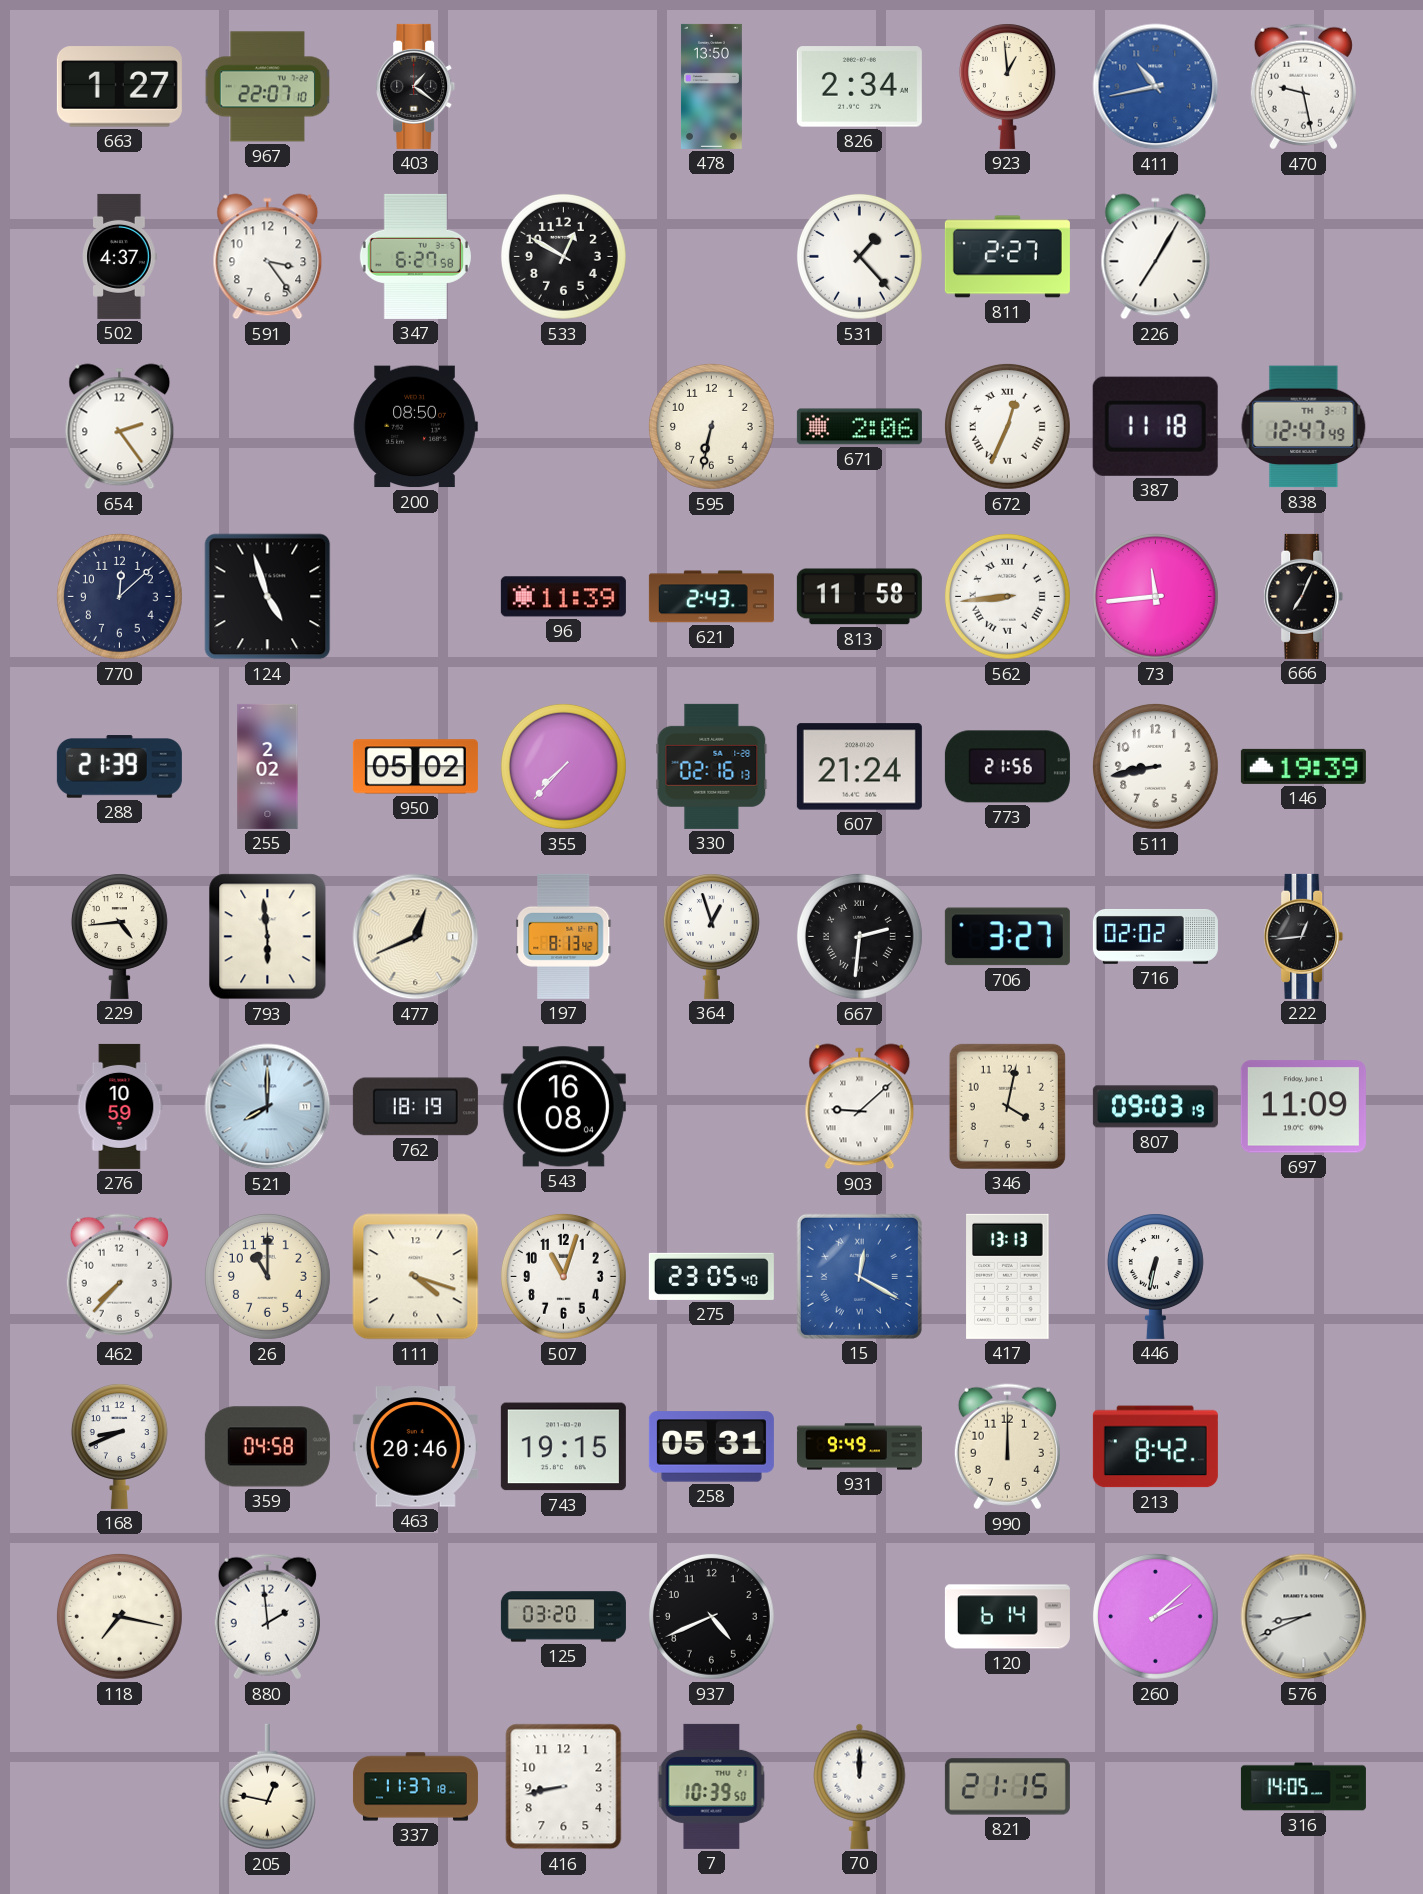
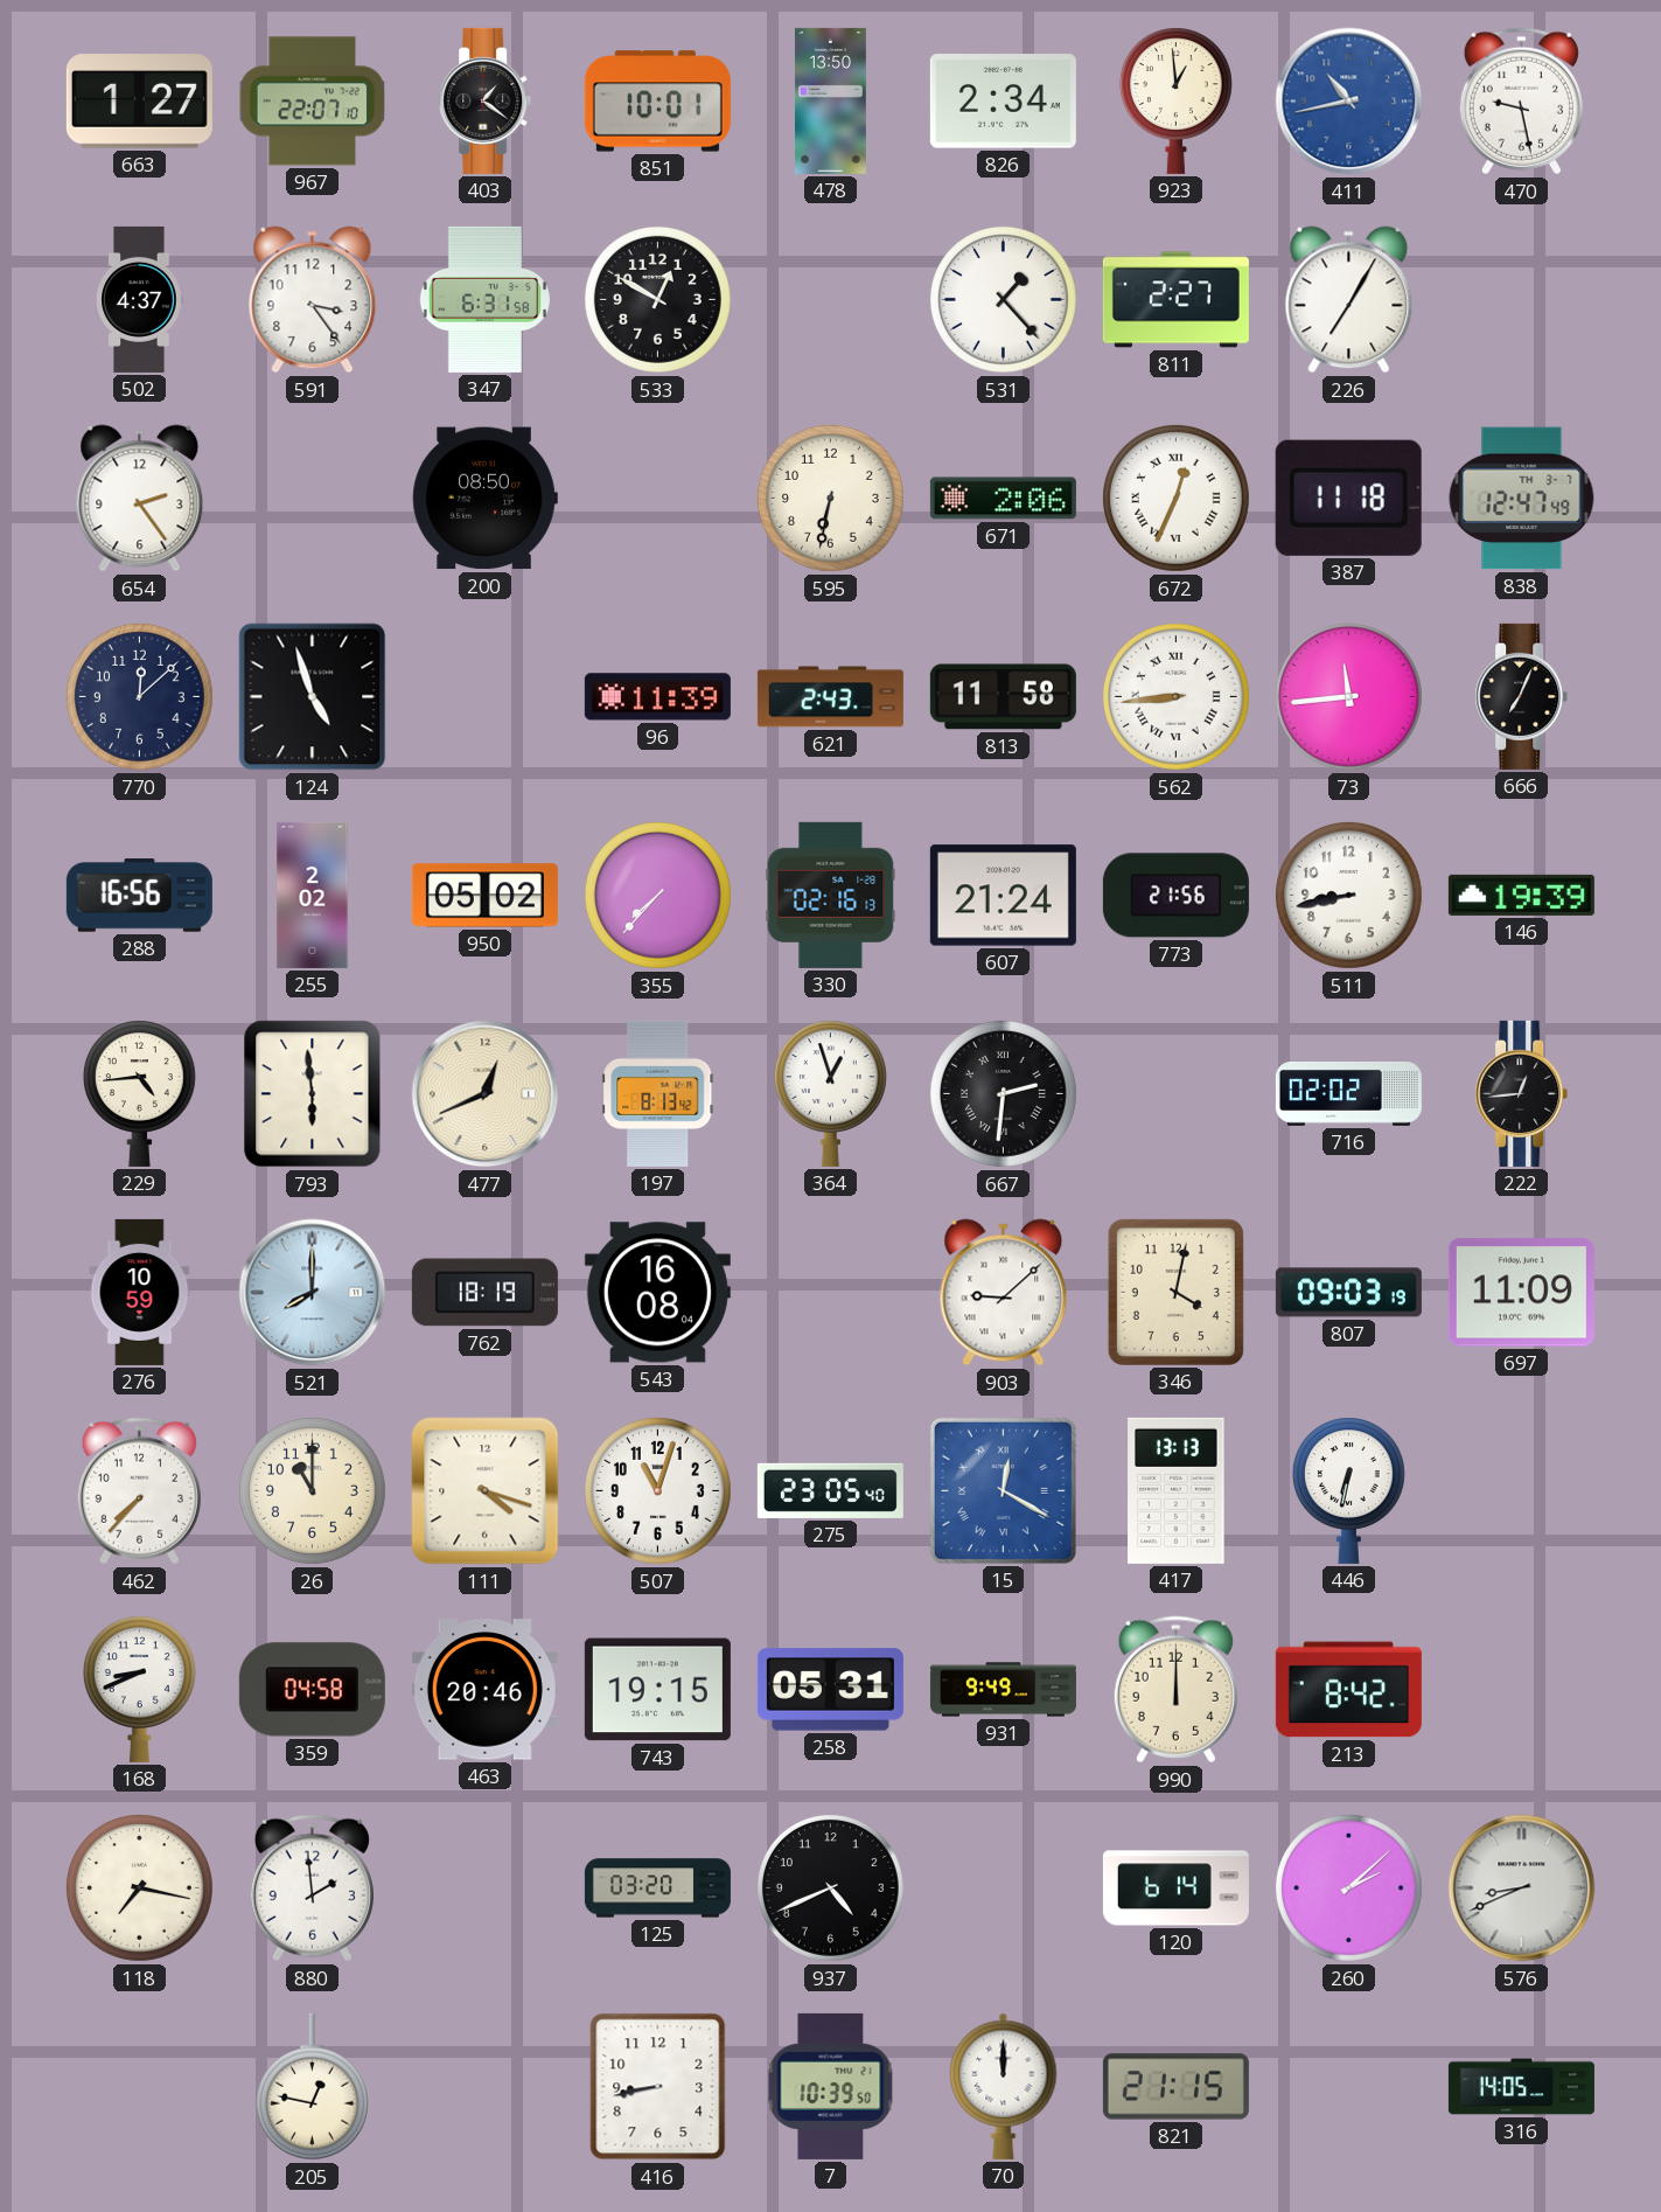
851: none -> 10:01
347: 6:27 -> 6:31
288: 21:39 -> 16:56
706: 3:27 -> none
337: 11:37 -> none
